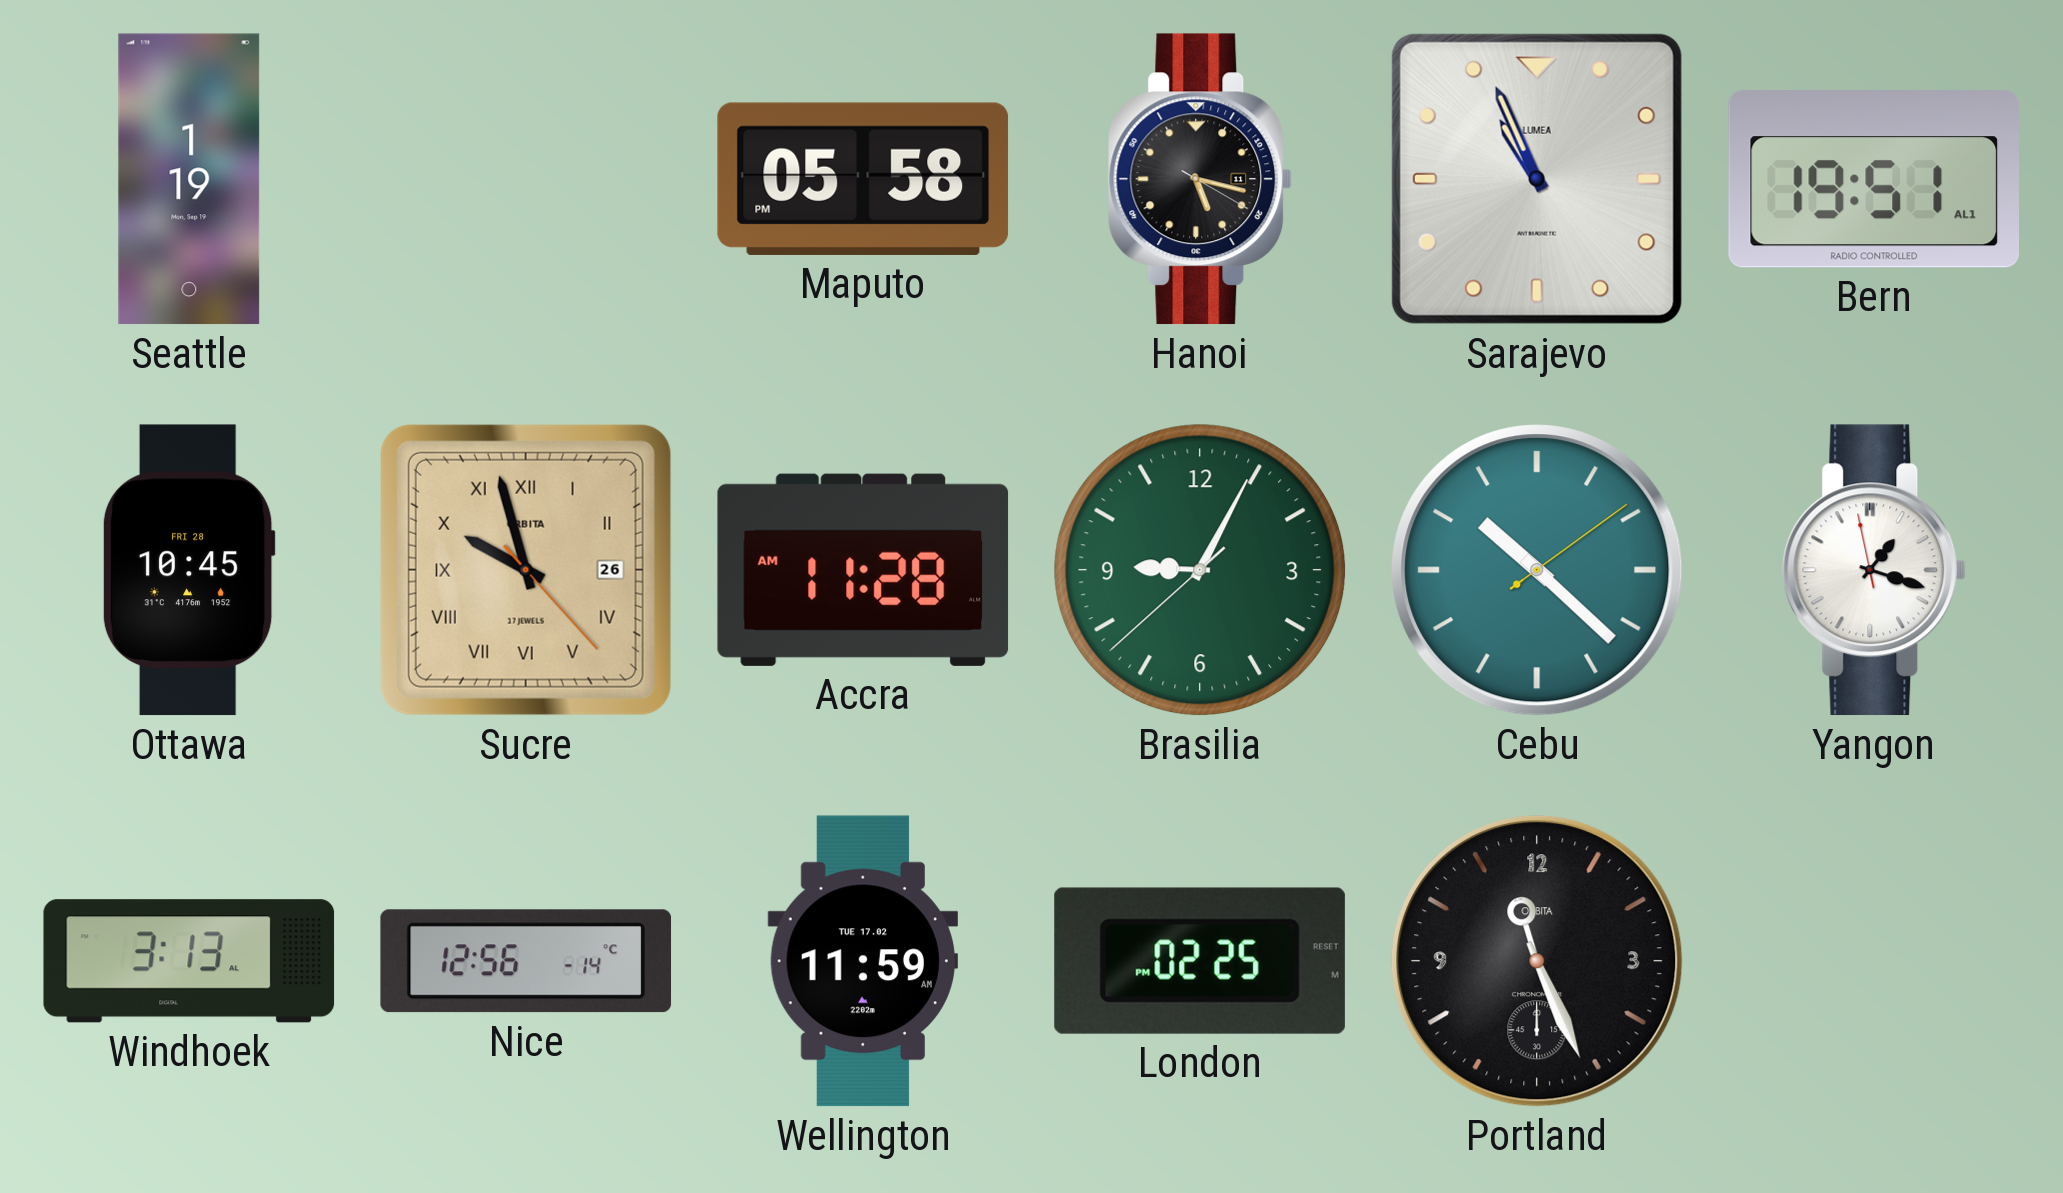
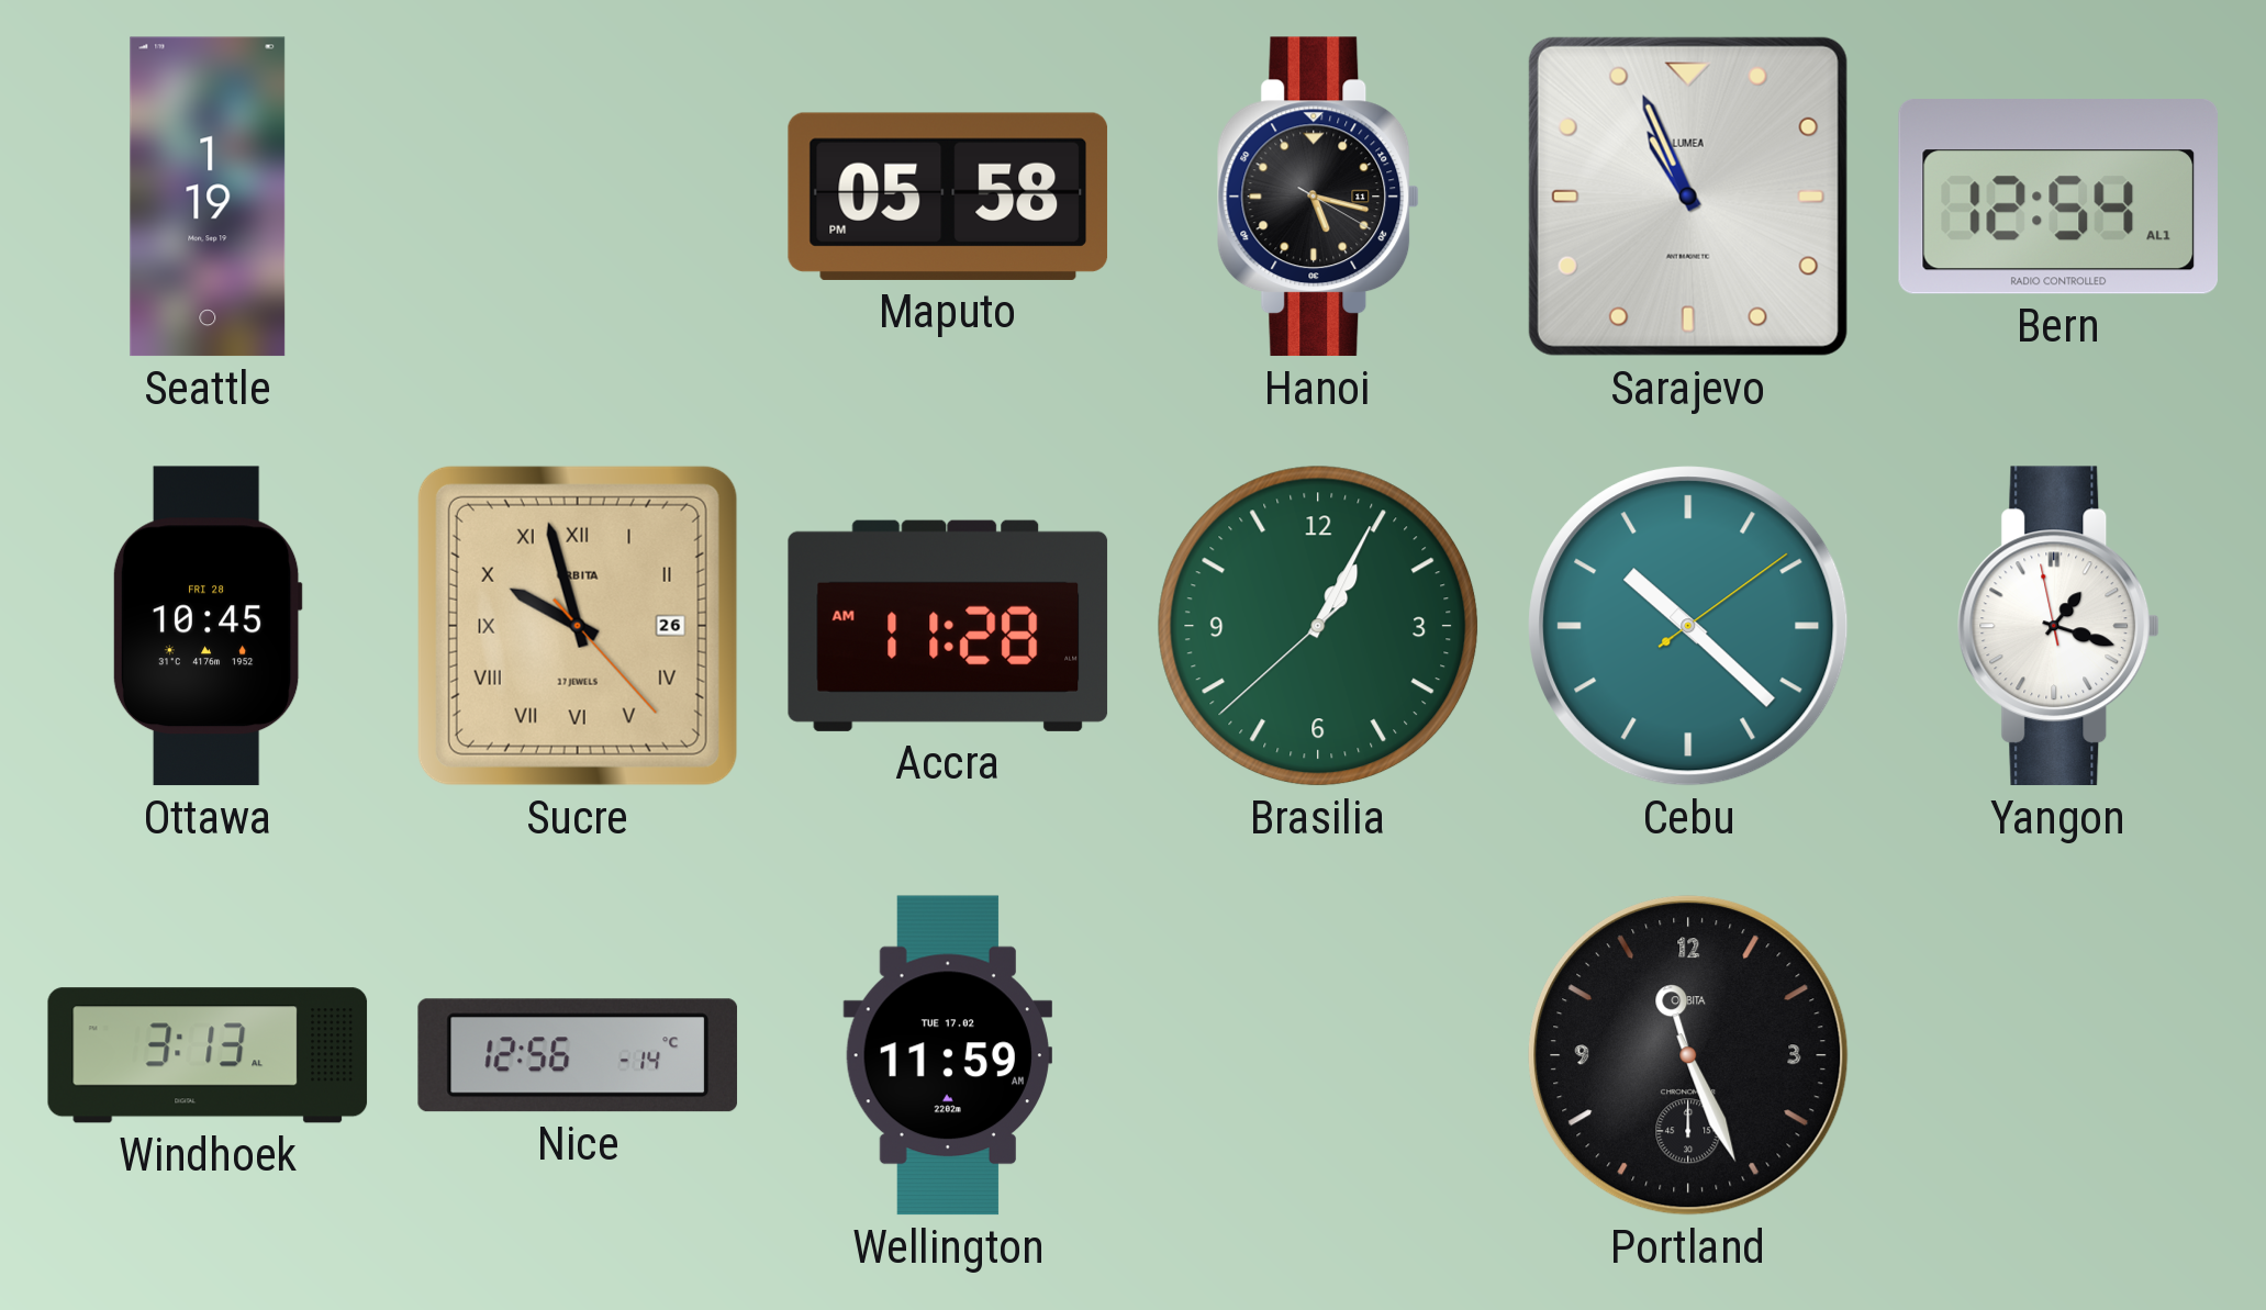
Bern: 19:51 -> 12:54
Brasilia: 9:04 -> 1:04
London: 02:25 -> none
